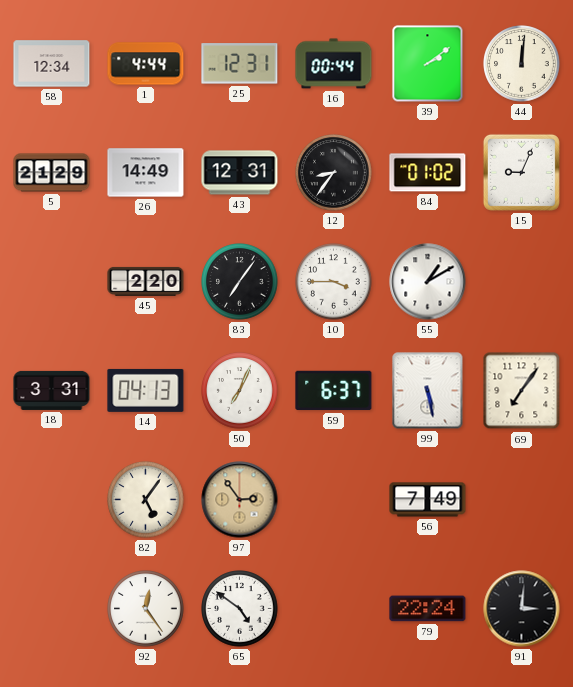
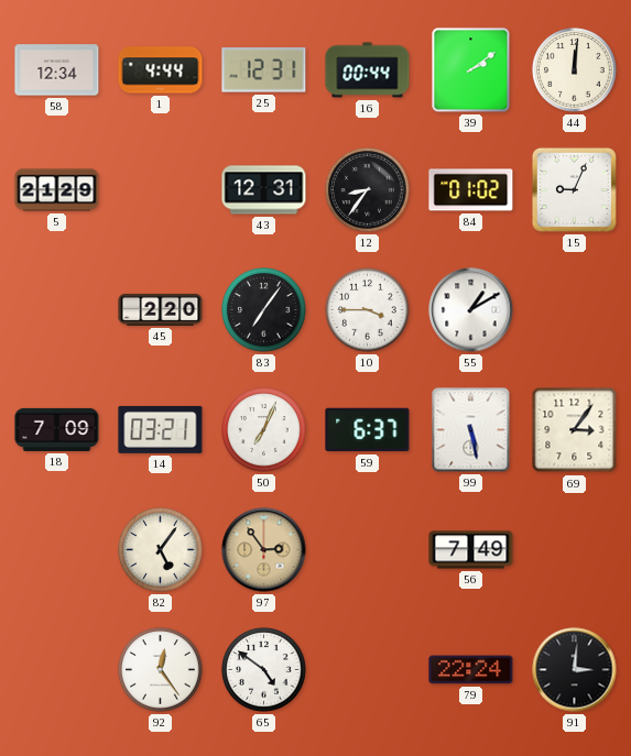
26: 14:49 -> none
18: 3:31 -> 7:09
14: 04:13 -> 03:21
69: 7:06 -> 3:06
